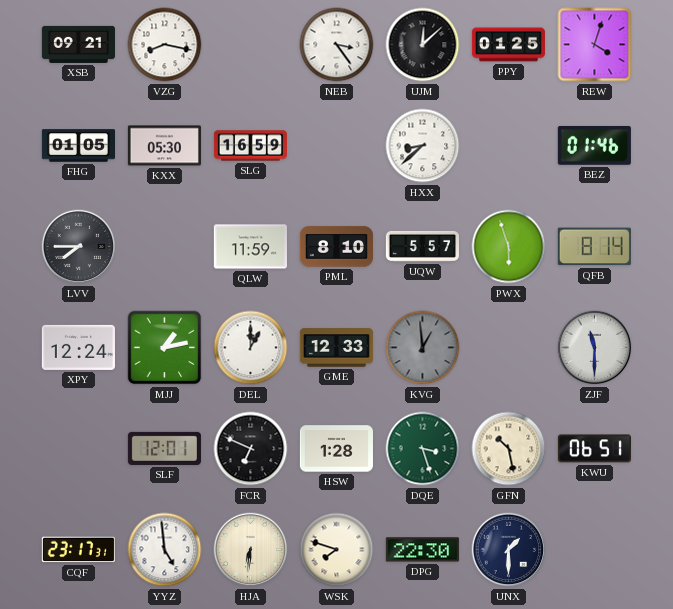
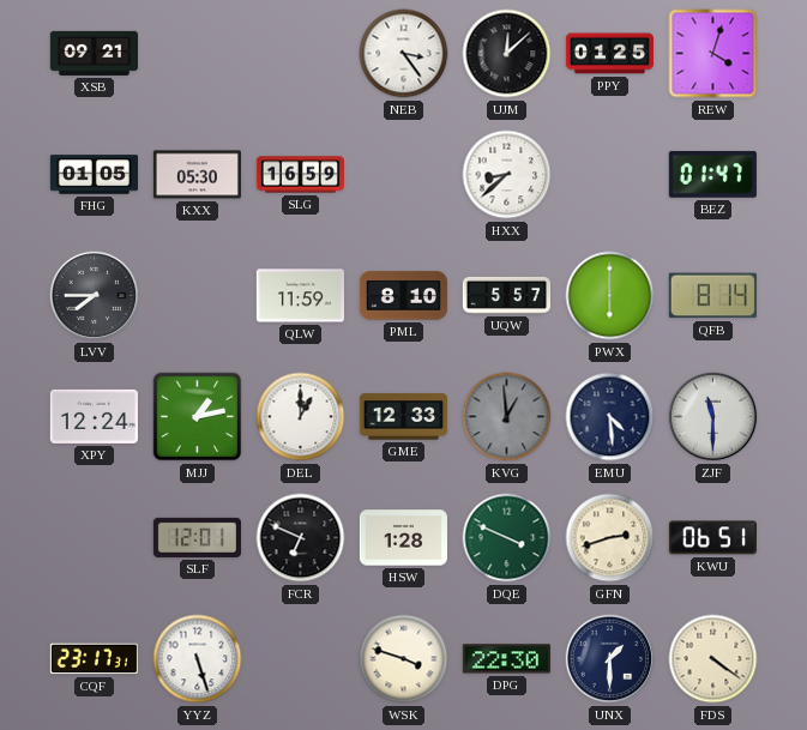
VZG: 8:17 -> none
BEZ: 01:46 -> 01:47
PWX: 5:57 -> 6:00
EMU: none -> 4:29
DQE: 3:27 -> 3:49
GFN: 10:28 -> 2:42
YYZ: 4:59 -> 5:27
HJA: 6:31 -> none
WSK: 7:48 -> 3:48
FDS: none -> 4:21
